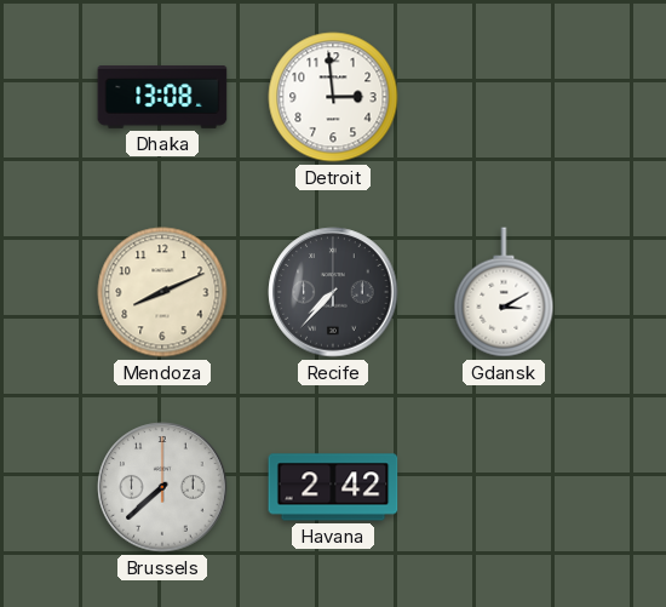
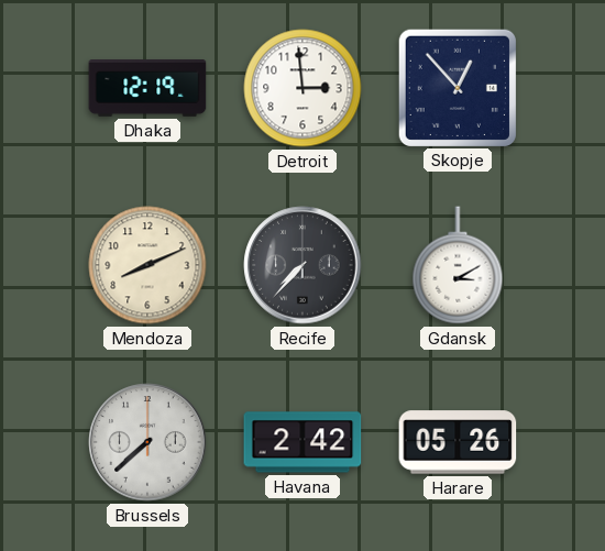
Dhaka: 13:08 -> 12:19
Skopje: none -> 12:53
Harare: none -> 05:26
